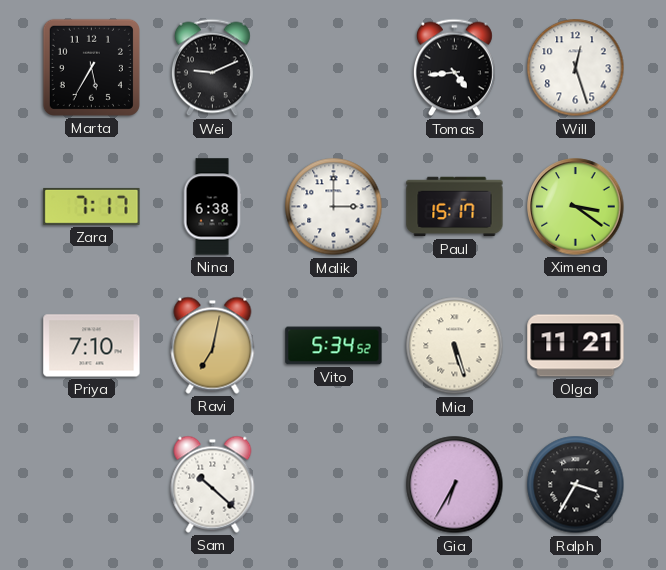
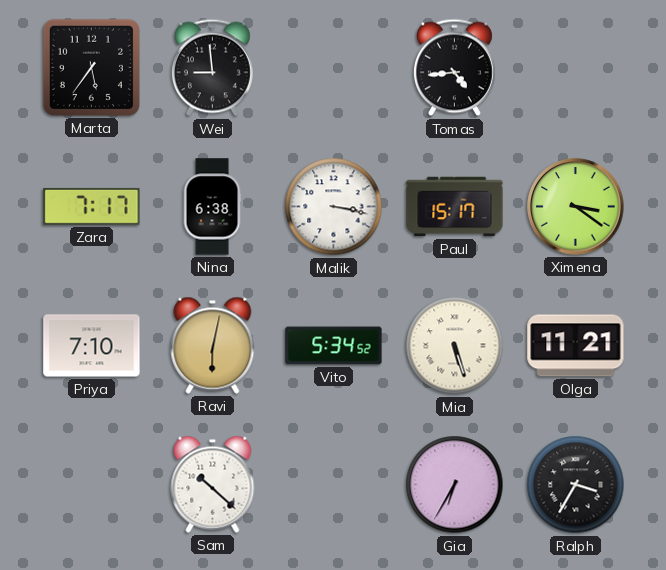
Marta: 5:35 -> 5:36
Wei: 9:11 -> 8:59
Will: 12:27 -> none
Malik: 3:00 -> 3:17
Ravi: 7:02 -> 6:02
